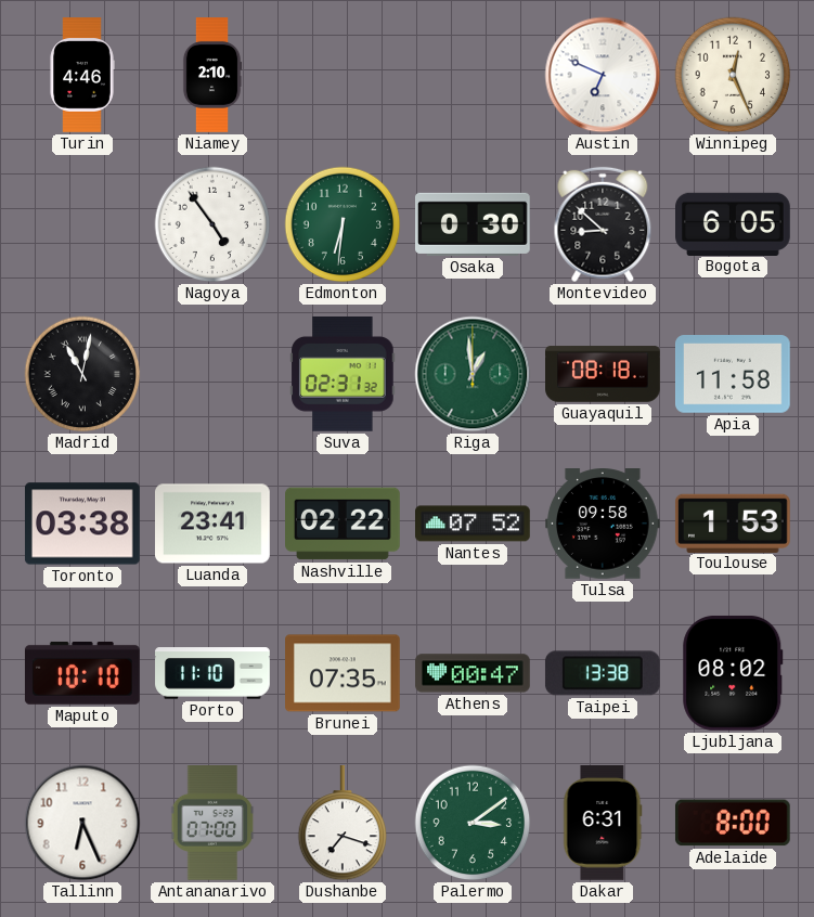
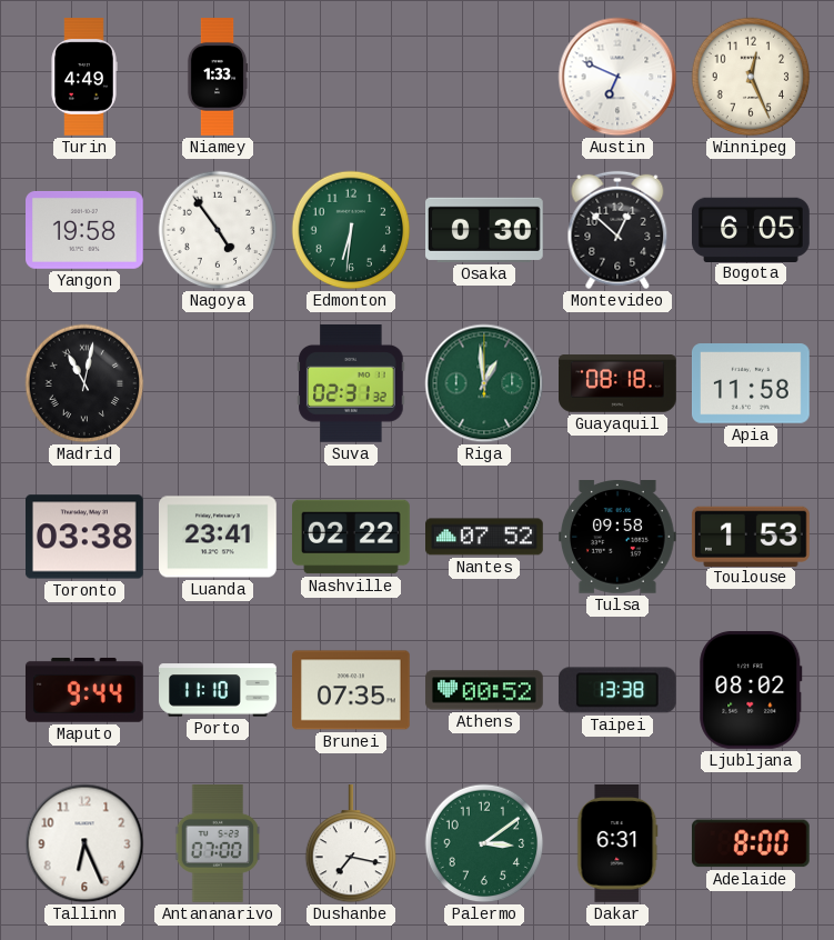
Turin: 4:46 -> 4:49
Niamey: 2:10 -> 1:33
Yangon: none -> 19:58
Montevideo: 8:52 -> 12:52
Maputo: 10:10 -> 9:44
Athens: 00:47 -> 00:52
Dushanbe: 7:18 -> 7:17
